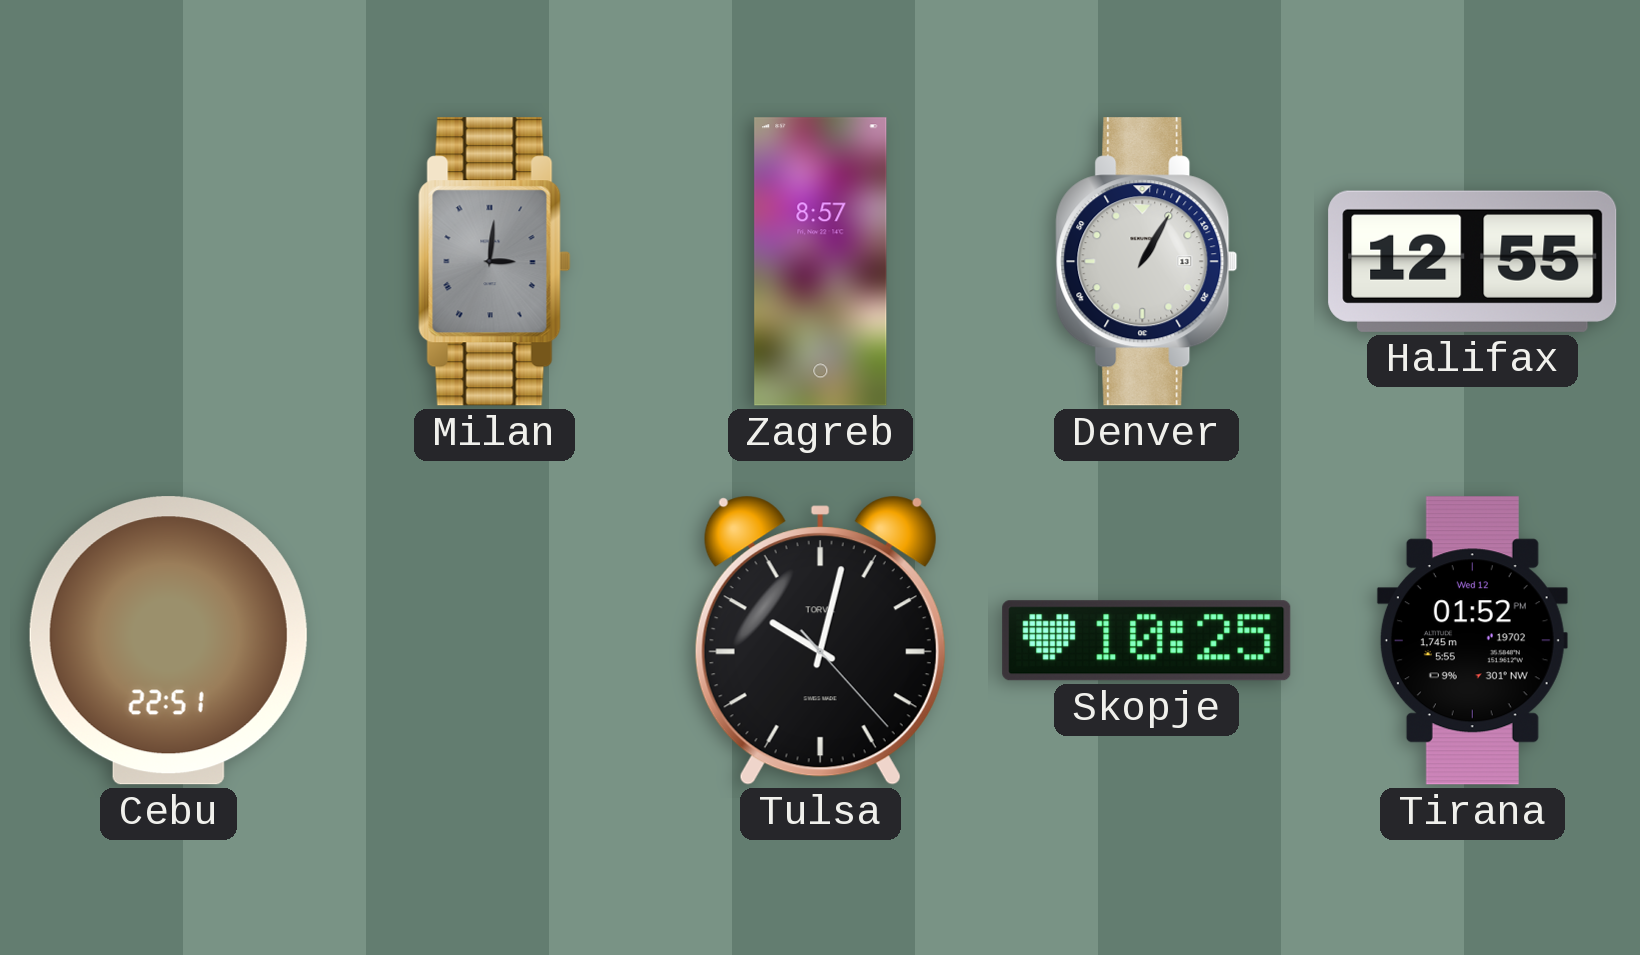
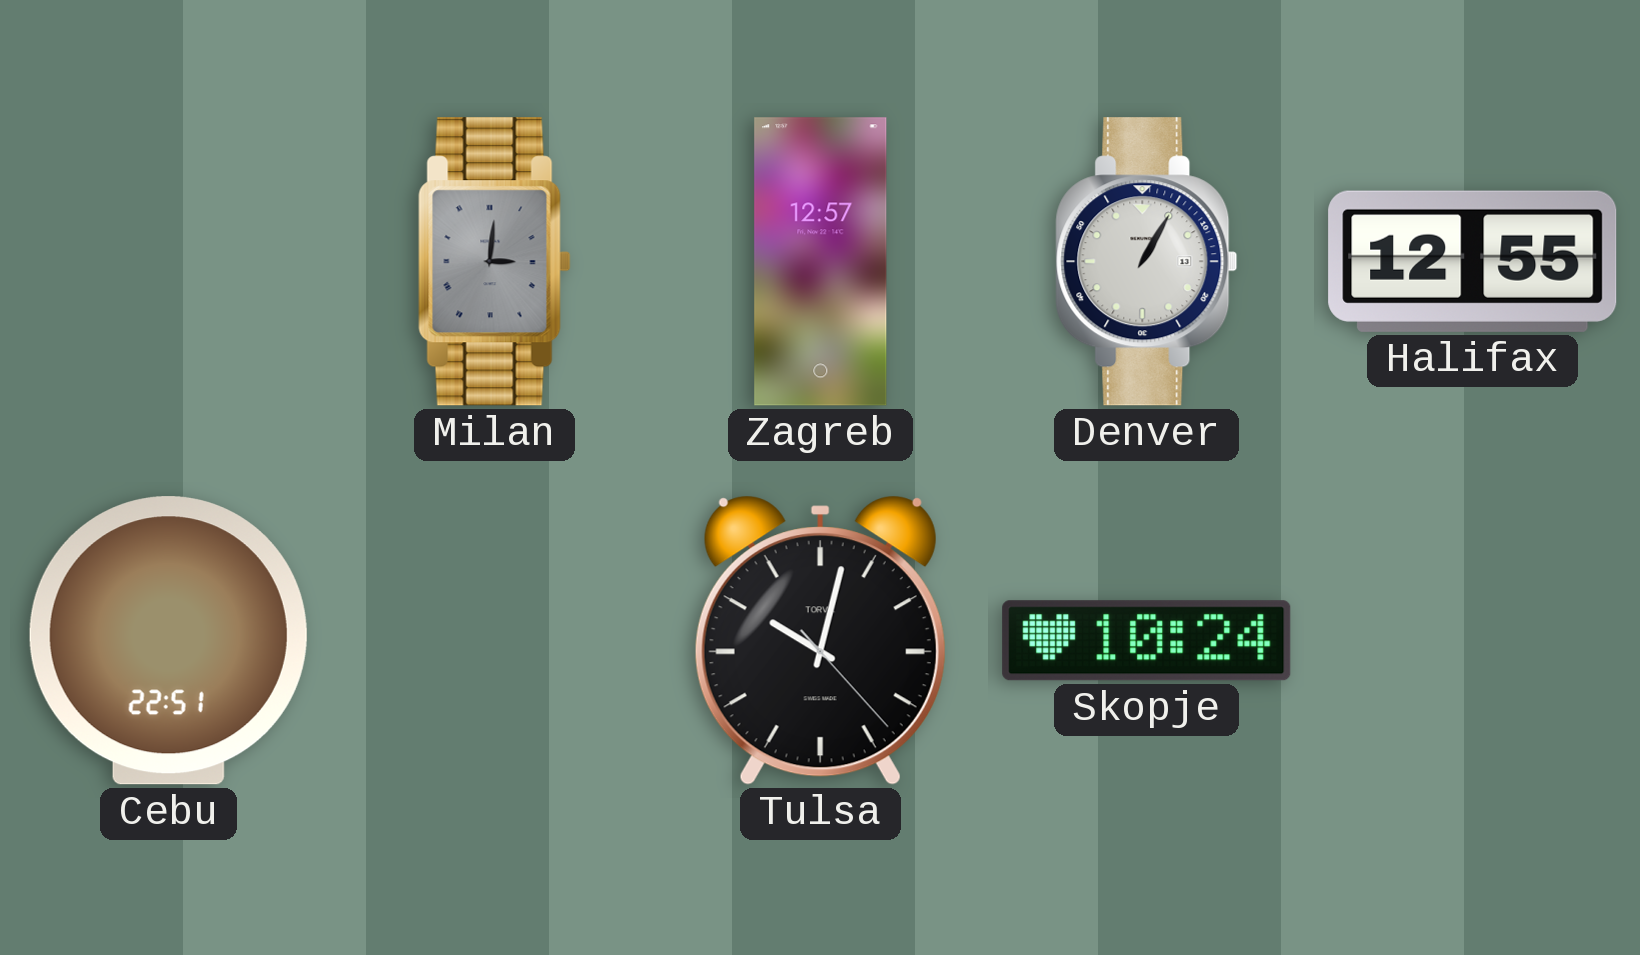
Zagreb: 8:57 -> 12:57
Skopje: 10:25 -> 10:24
Tirana: 01:52 -> none
